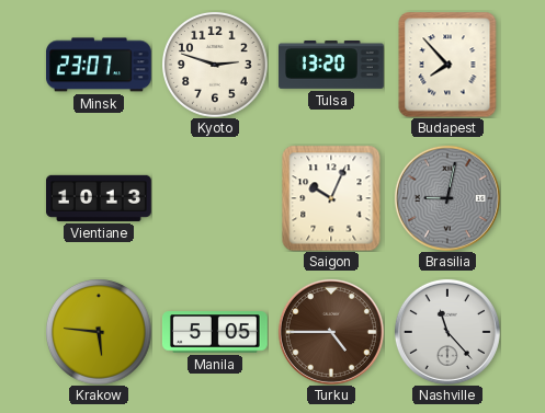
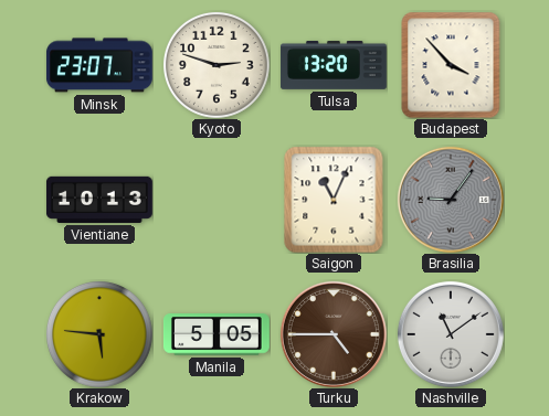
Budapest: 7:53 -> 3:53
Saigon: 10:04 -> 11:04
Brasilia: 9:02 -> 9:06
Nashville: 11:23 -> 11:09
